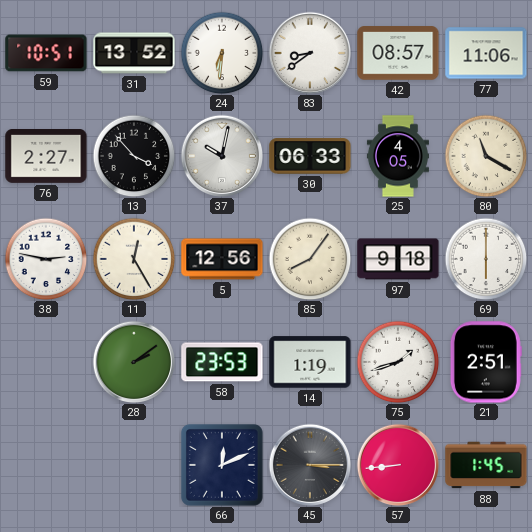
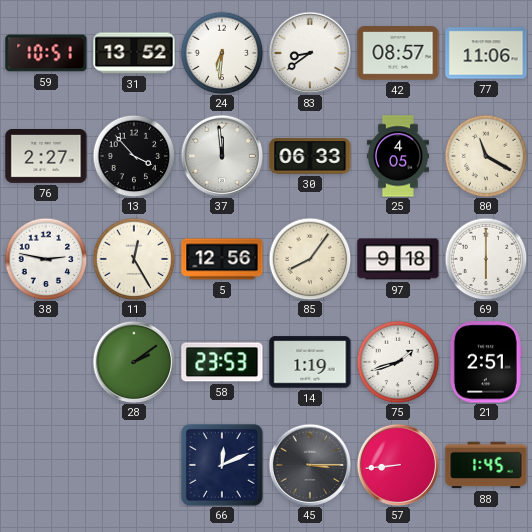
37: 10:02 -> 11:59
